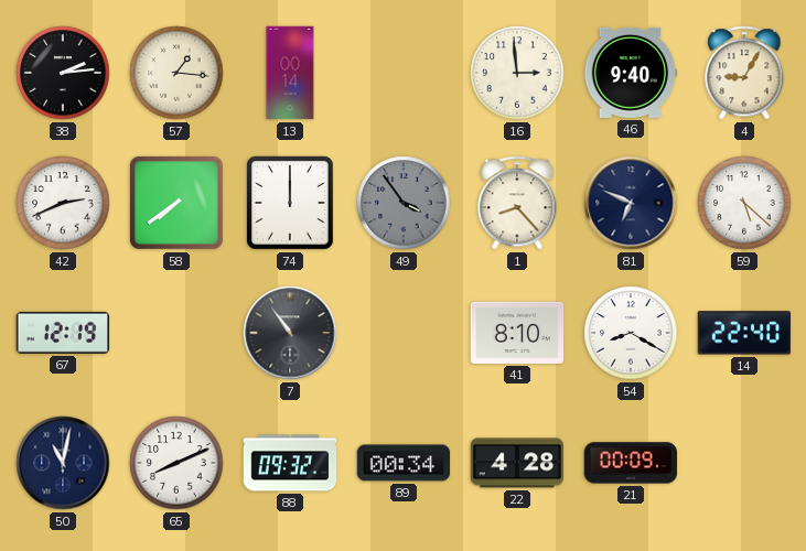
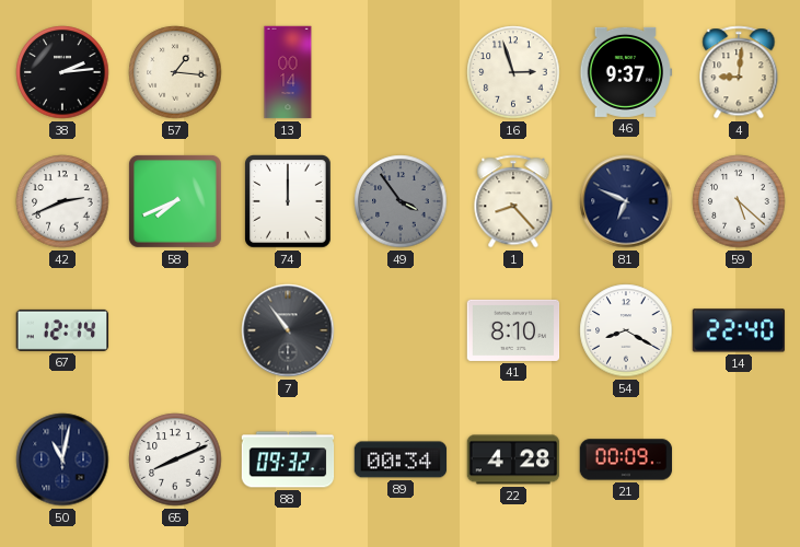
16: 2:59 -> 2:57
46: 9:40 -> 9:37
4: 9:05 -> 9:01
58: 7:39 -> 7:41
67: 12:19 -> 12:14
